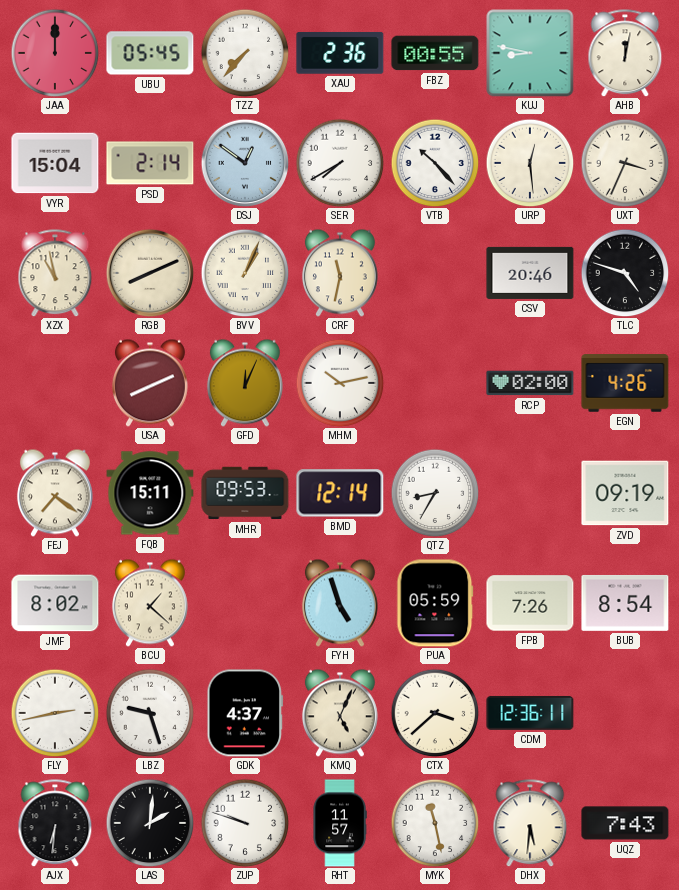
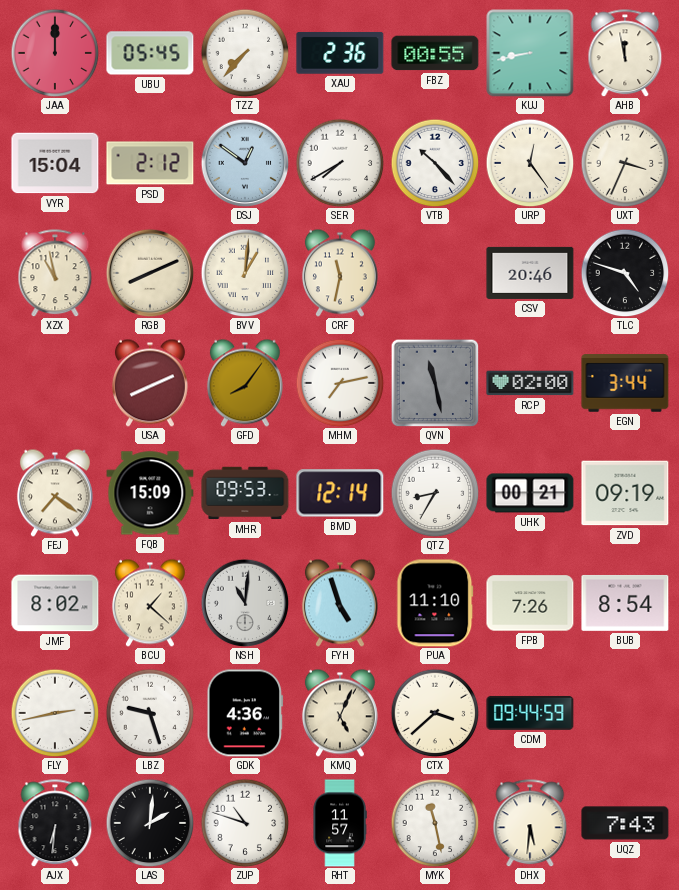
KUJ: 8:47 -> 8:43
AHB: 12:02 -> 11:58
PSD: 2:14 -> 2:12
URP: 12:29 -> 12:24
BVV: 1:04 -> 1:01
GFD: 12:04 -> 8:06
MHM: 10:13 -> 7:13
QVN: none -> 11:28
EGN: 4:26 -> 3:44
FQB: 15:11 -> 15:09
UHK: none -> 00:21
NSH: none -> 11:01
PUA: 05:59 -> 11:10
GDK: 4:37 -> 4:36
CDM: 12:36 -> 09:44
ZUP: 9:48 -> 10:48
